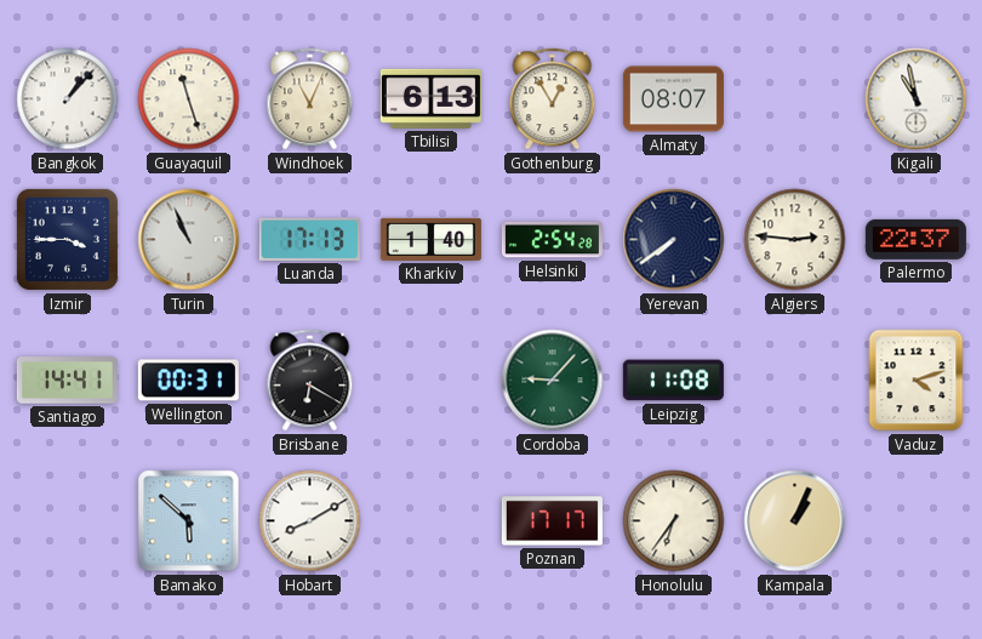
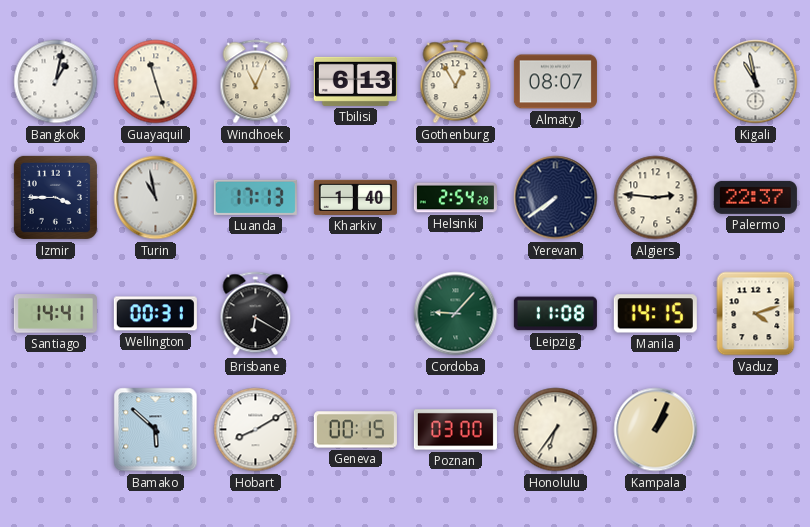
Bangkok: 1:07 -> 1:02
Turin: 10:56 -> 10:58
Manila: none -> 14:15
Geneva: none -> 00:15
Poznan: 17:17 -> 03:00
